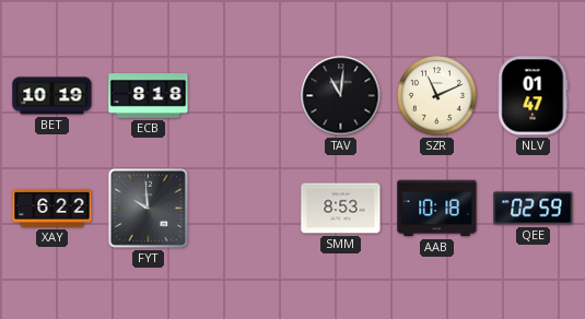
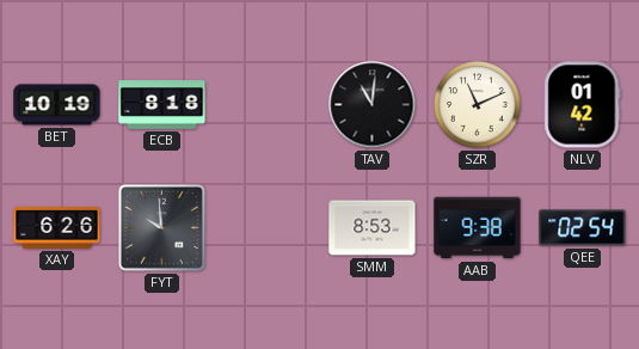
NLV: 01:47 -> 01:42
XAY: 6:22 -> 6:26
AAB: 10:18 -> 9:38
QEE: 02:59 -> 02:54
